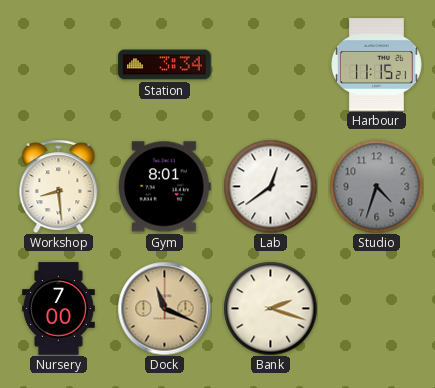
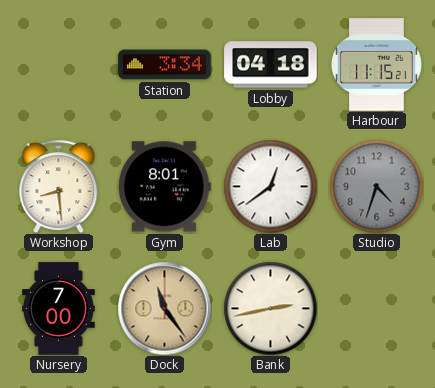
Lobby: none -> 04:18
Dock: 11:19 -> 11:24
Bank: 2:18 -> 2:43
